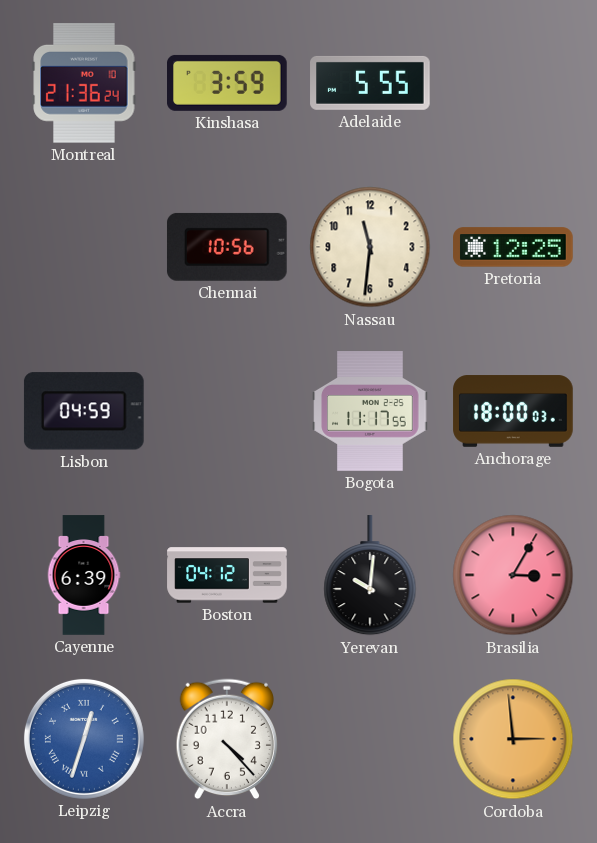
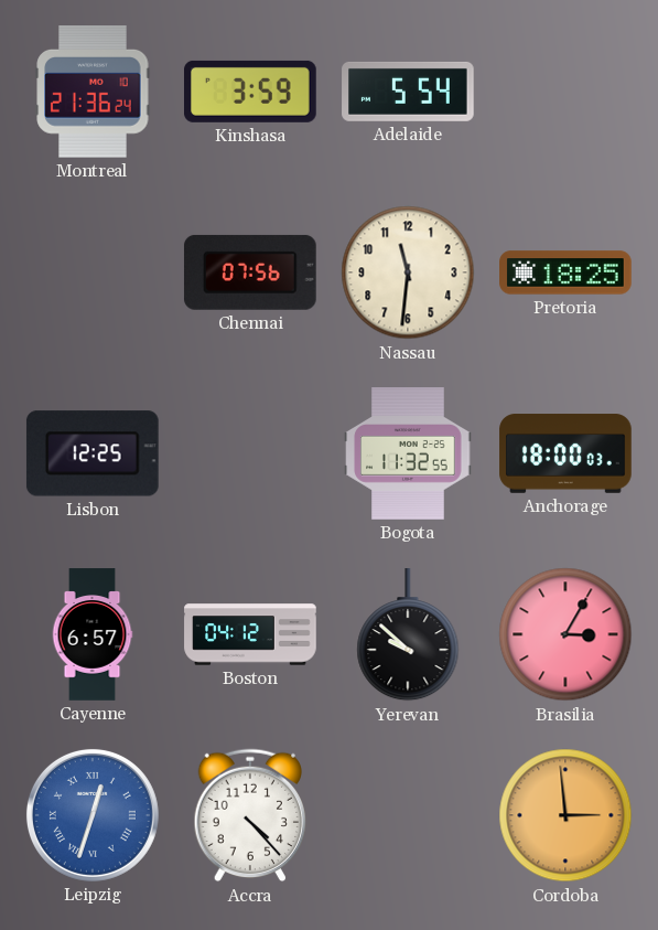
Adelaide: 5:55 -> 5:54
Chennai: 10:56 -> 07:56
Pretoria: 12:25 -> 18:25
Lisbon: 04:59 -> 12:25
Bogota: 11:17 -> 11:32
Cayenne: 6:39 -> 6:57
Yerevan: 10:01 -> 9:52
